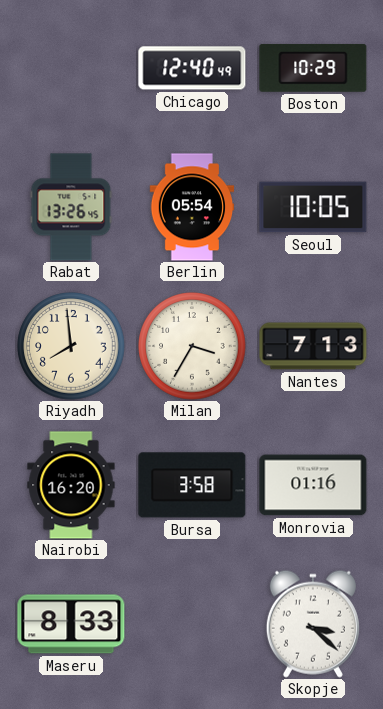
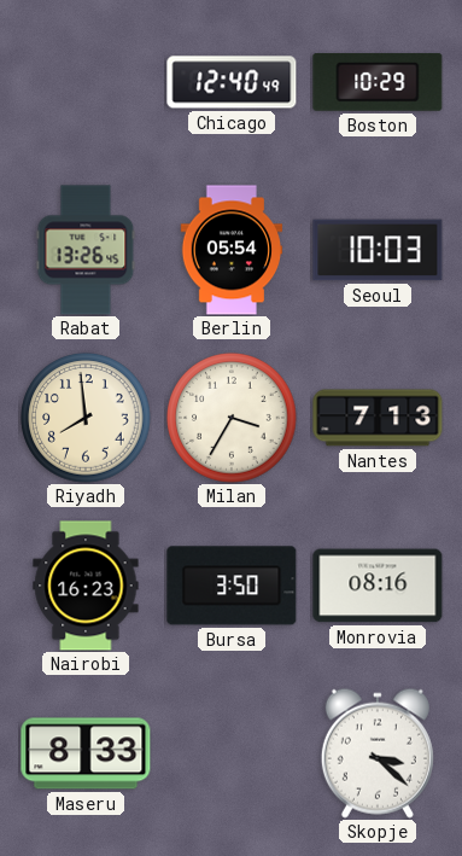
Seoul: 10:05 -> 10:03
Nairobi: 16:20 -> 16:23
Bursa: 3:58 -> 3:50
Monrovia: 01:16 -> 08:16
